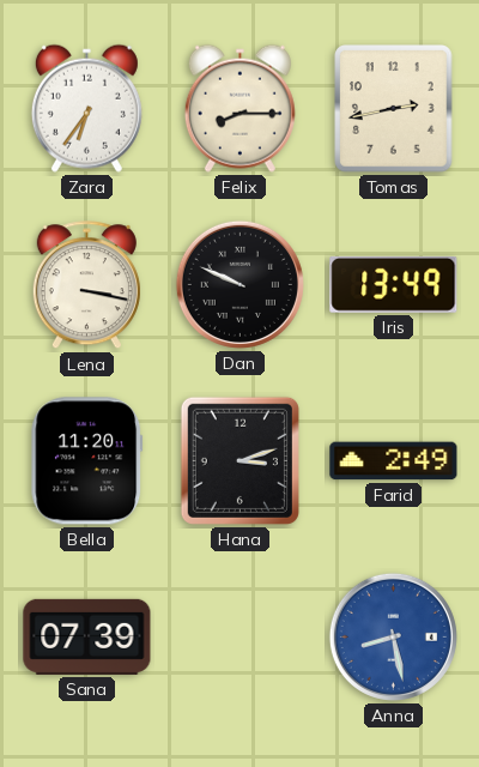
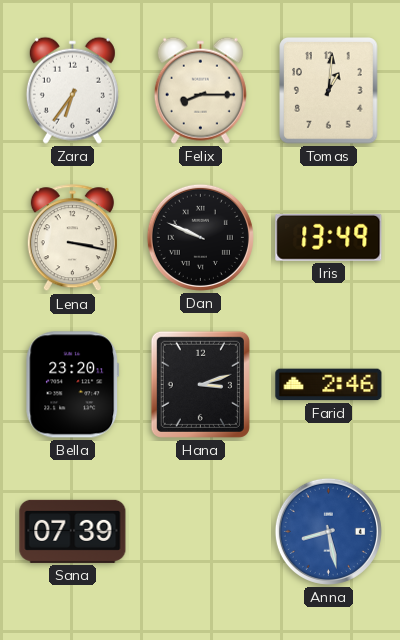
Tomas: 2:43 -> 1:01
Bella: 11:20 -> 23:20
Farid: 2:49 -> 2:46
